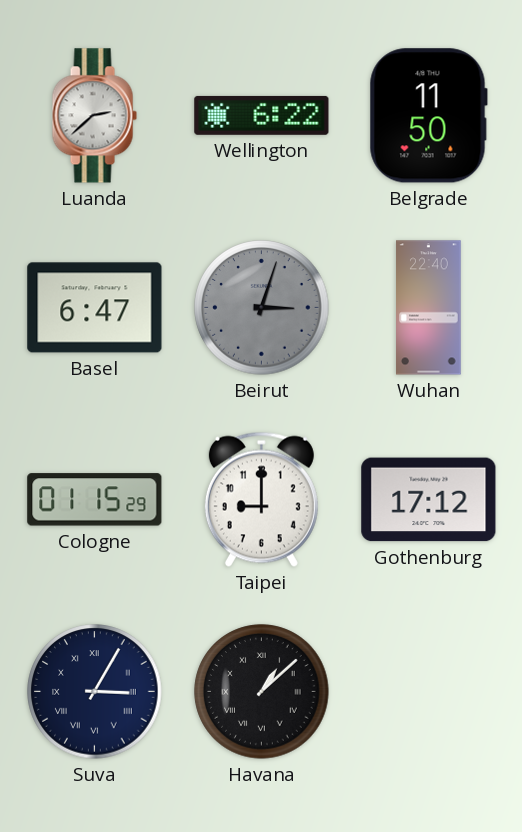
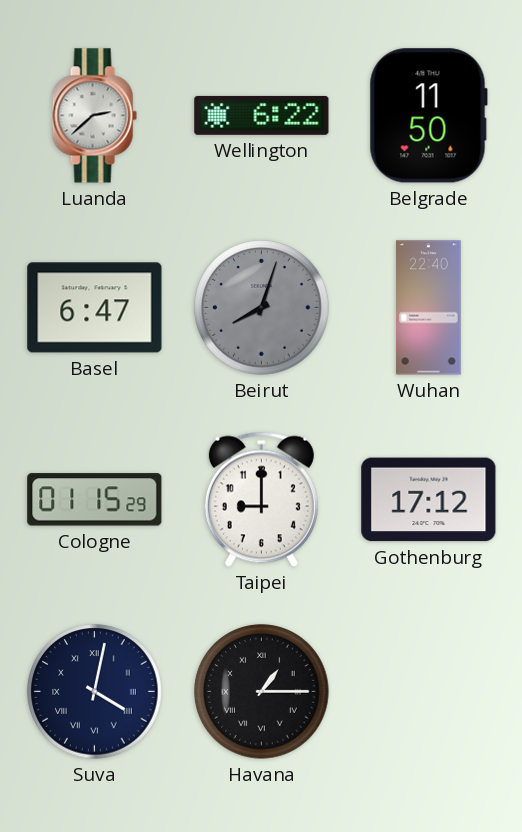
Beirut: 3:03 -> 8:03
Suva: 3:05 -> 4:02
Havana: 1:08 -> 1:15
